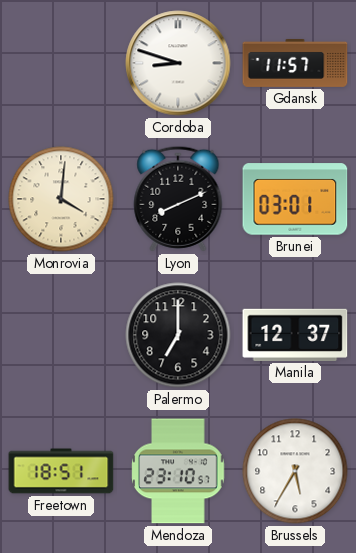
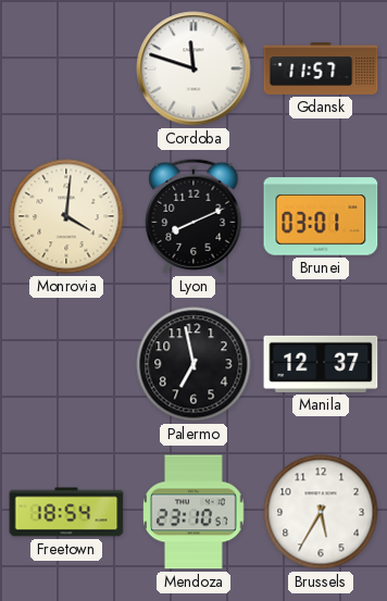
Cordoba: 8:48 -> 11:48
Palermo: 7:00 -> 6:58
Freetown: 18:51 -> 18:54
